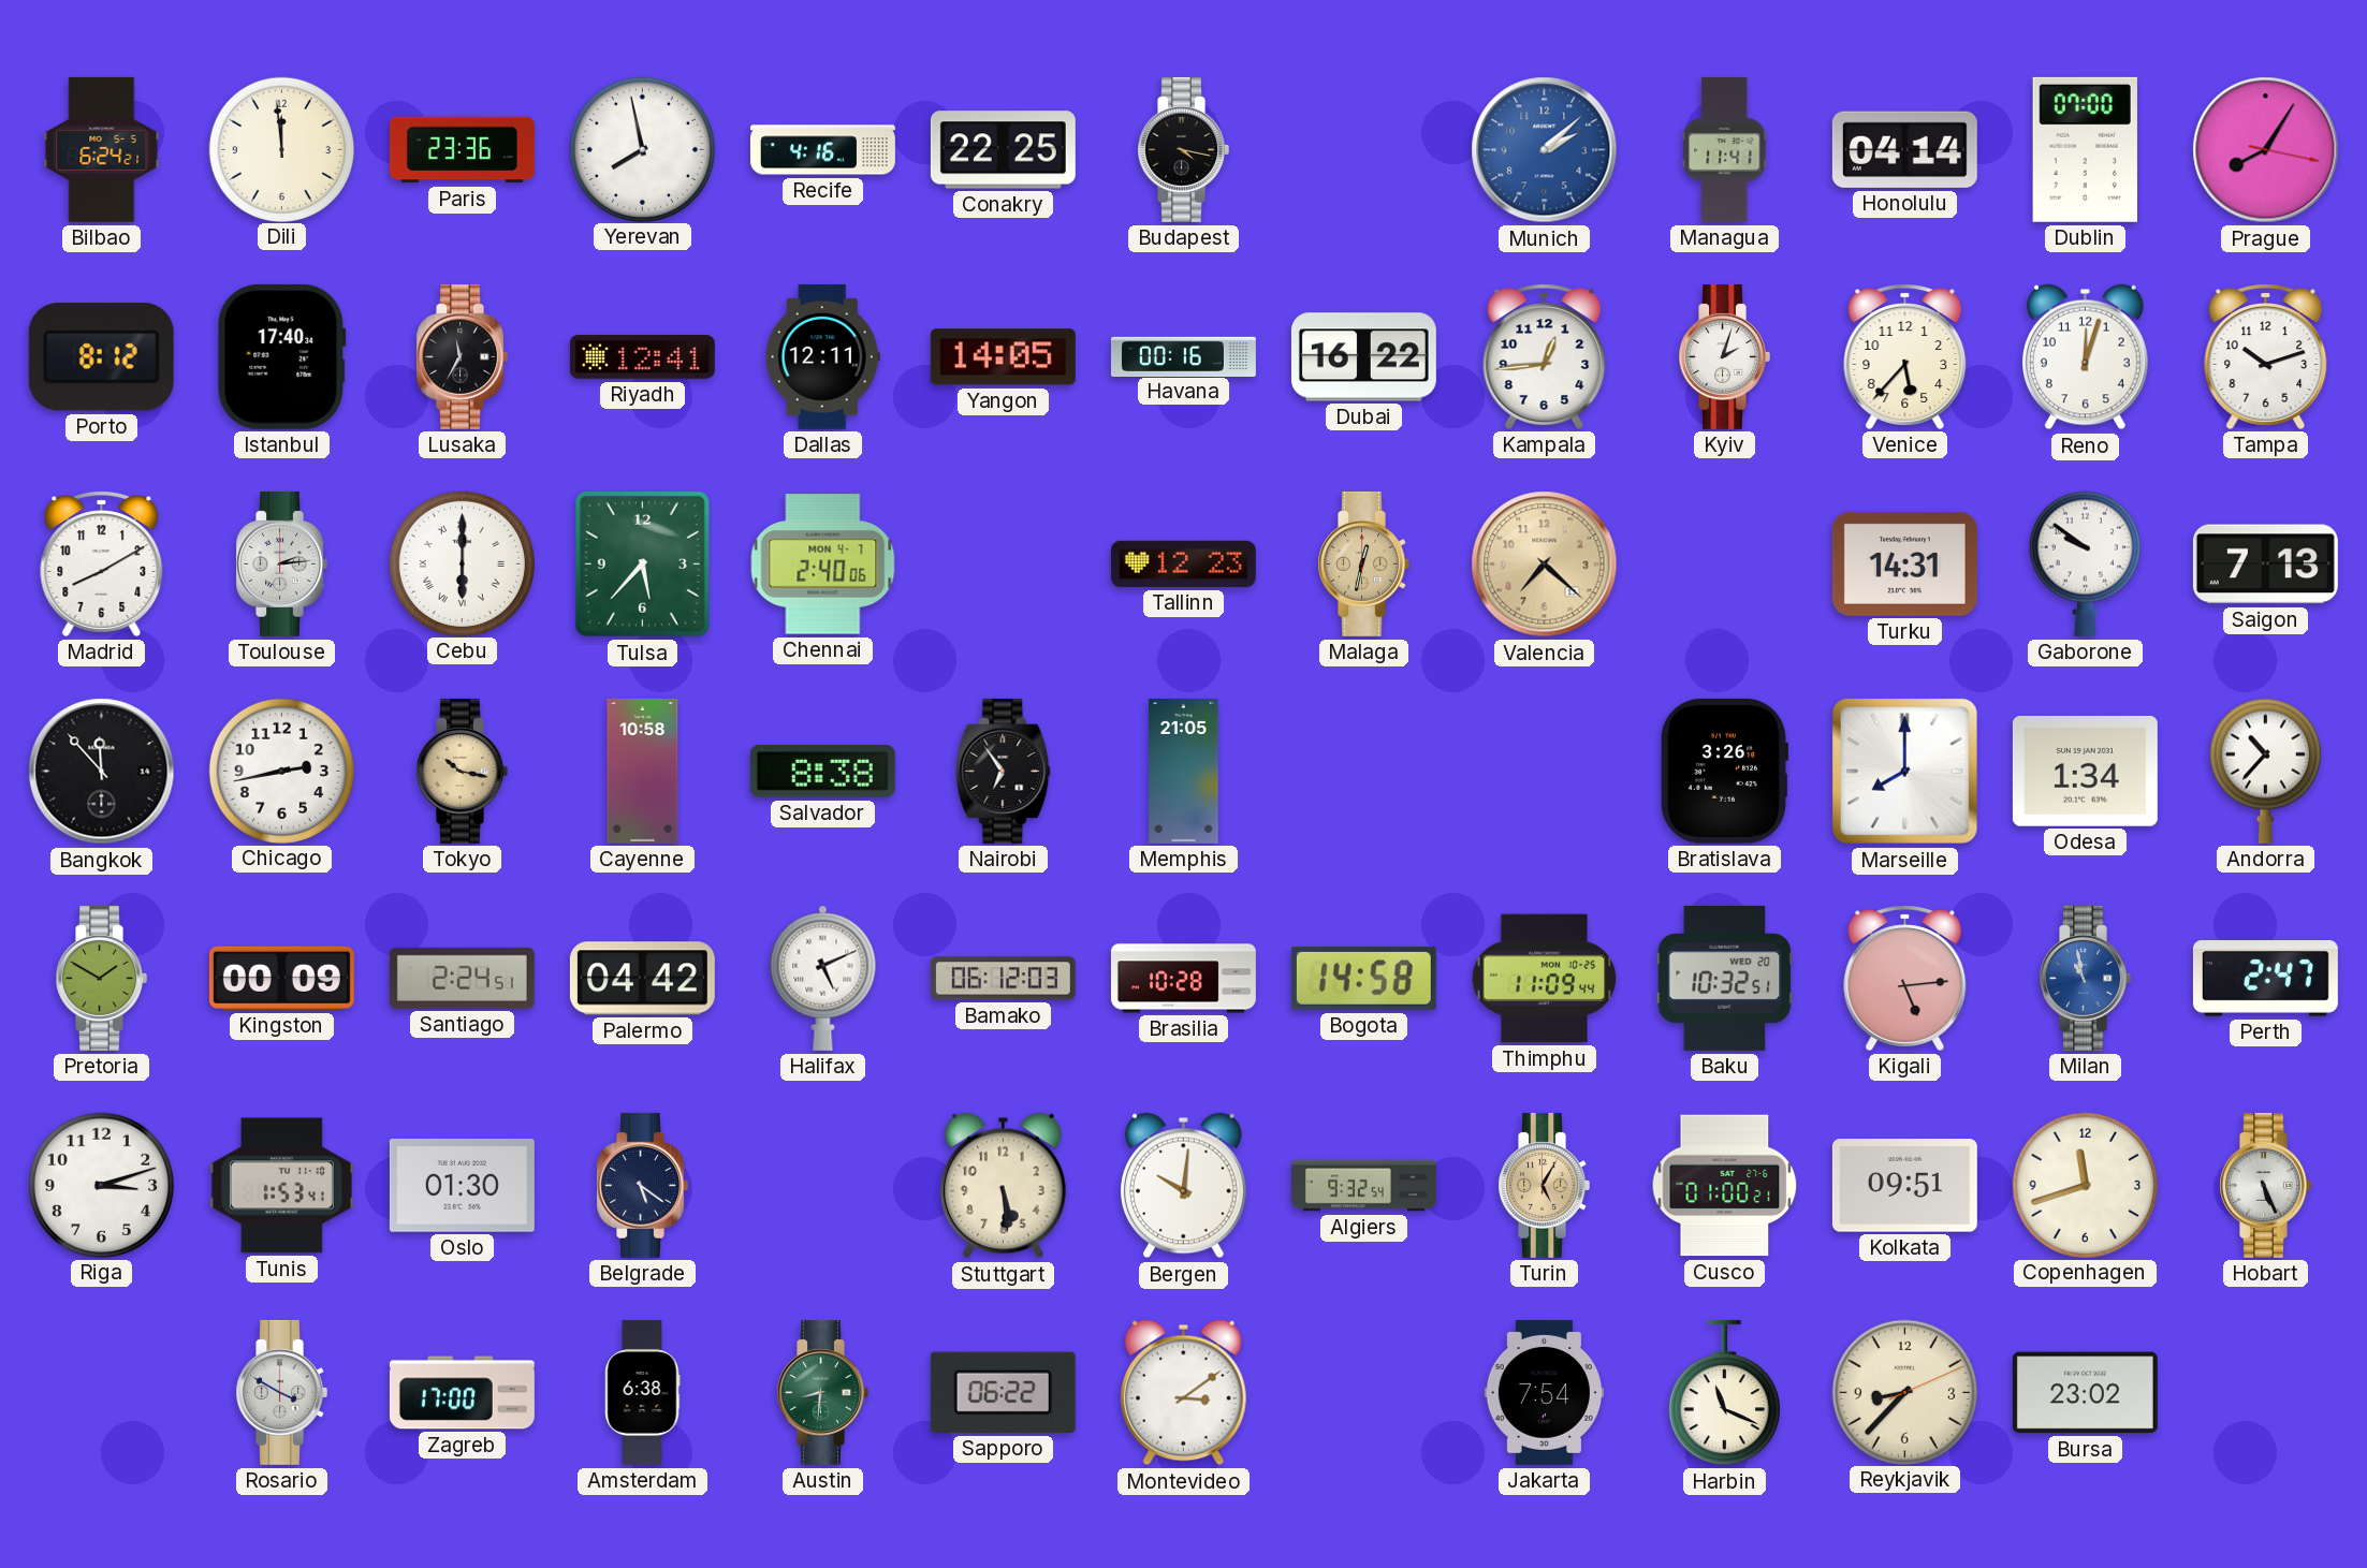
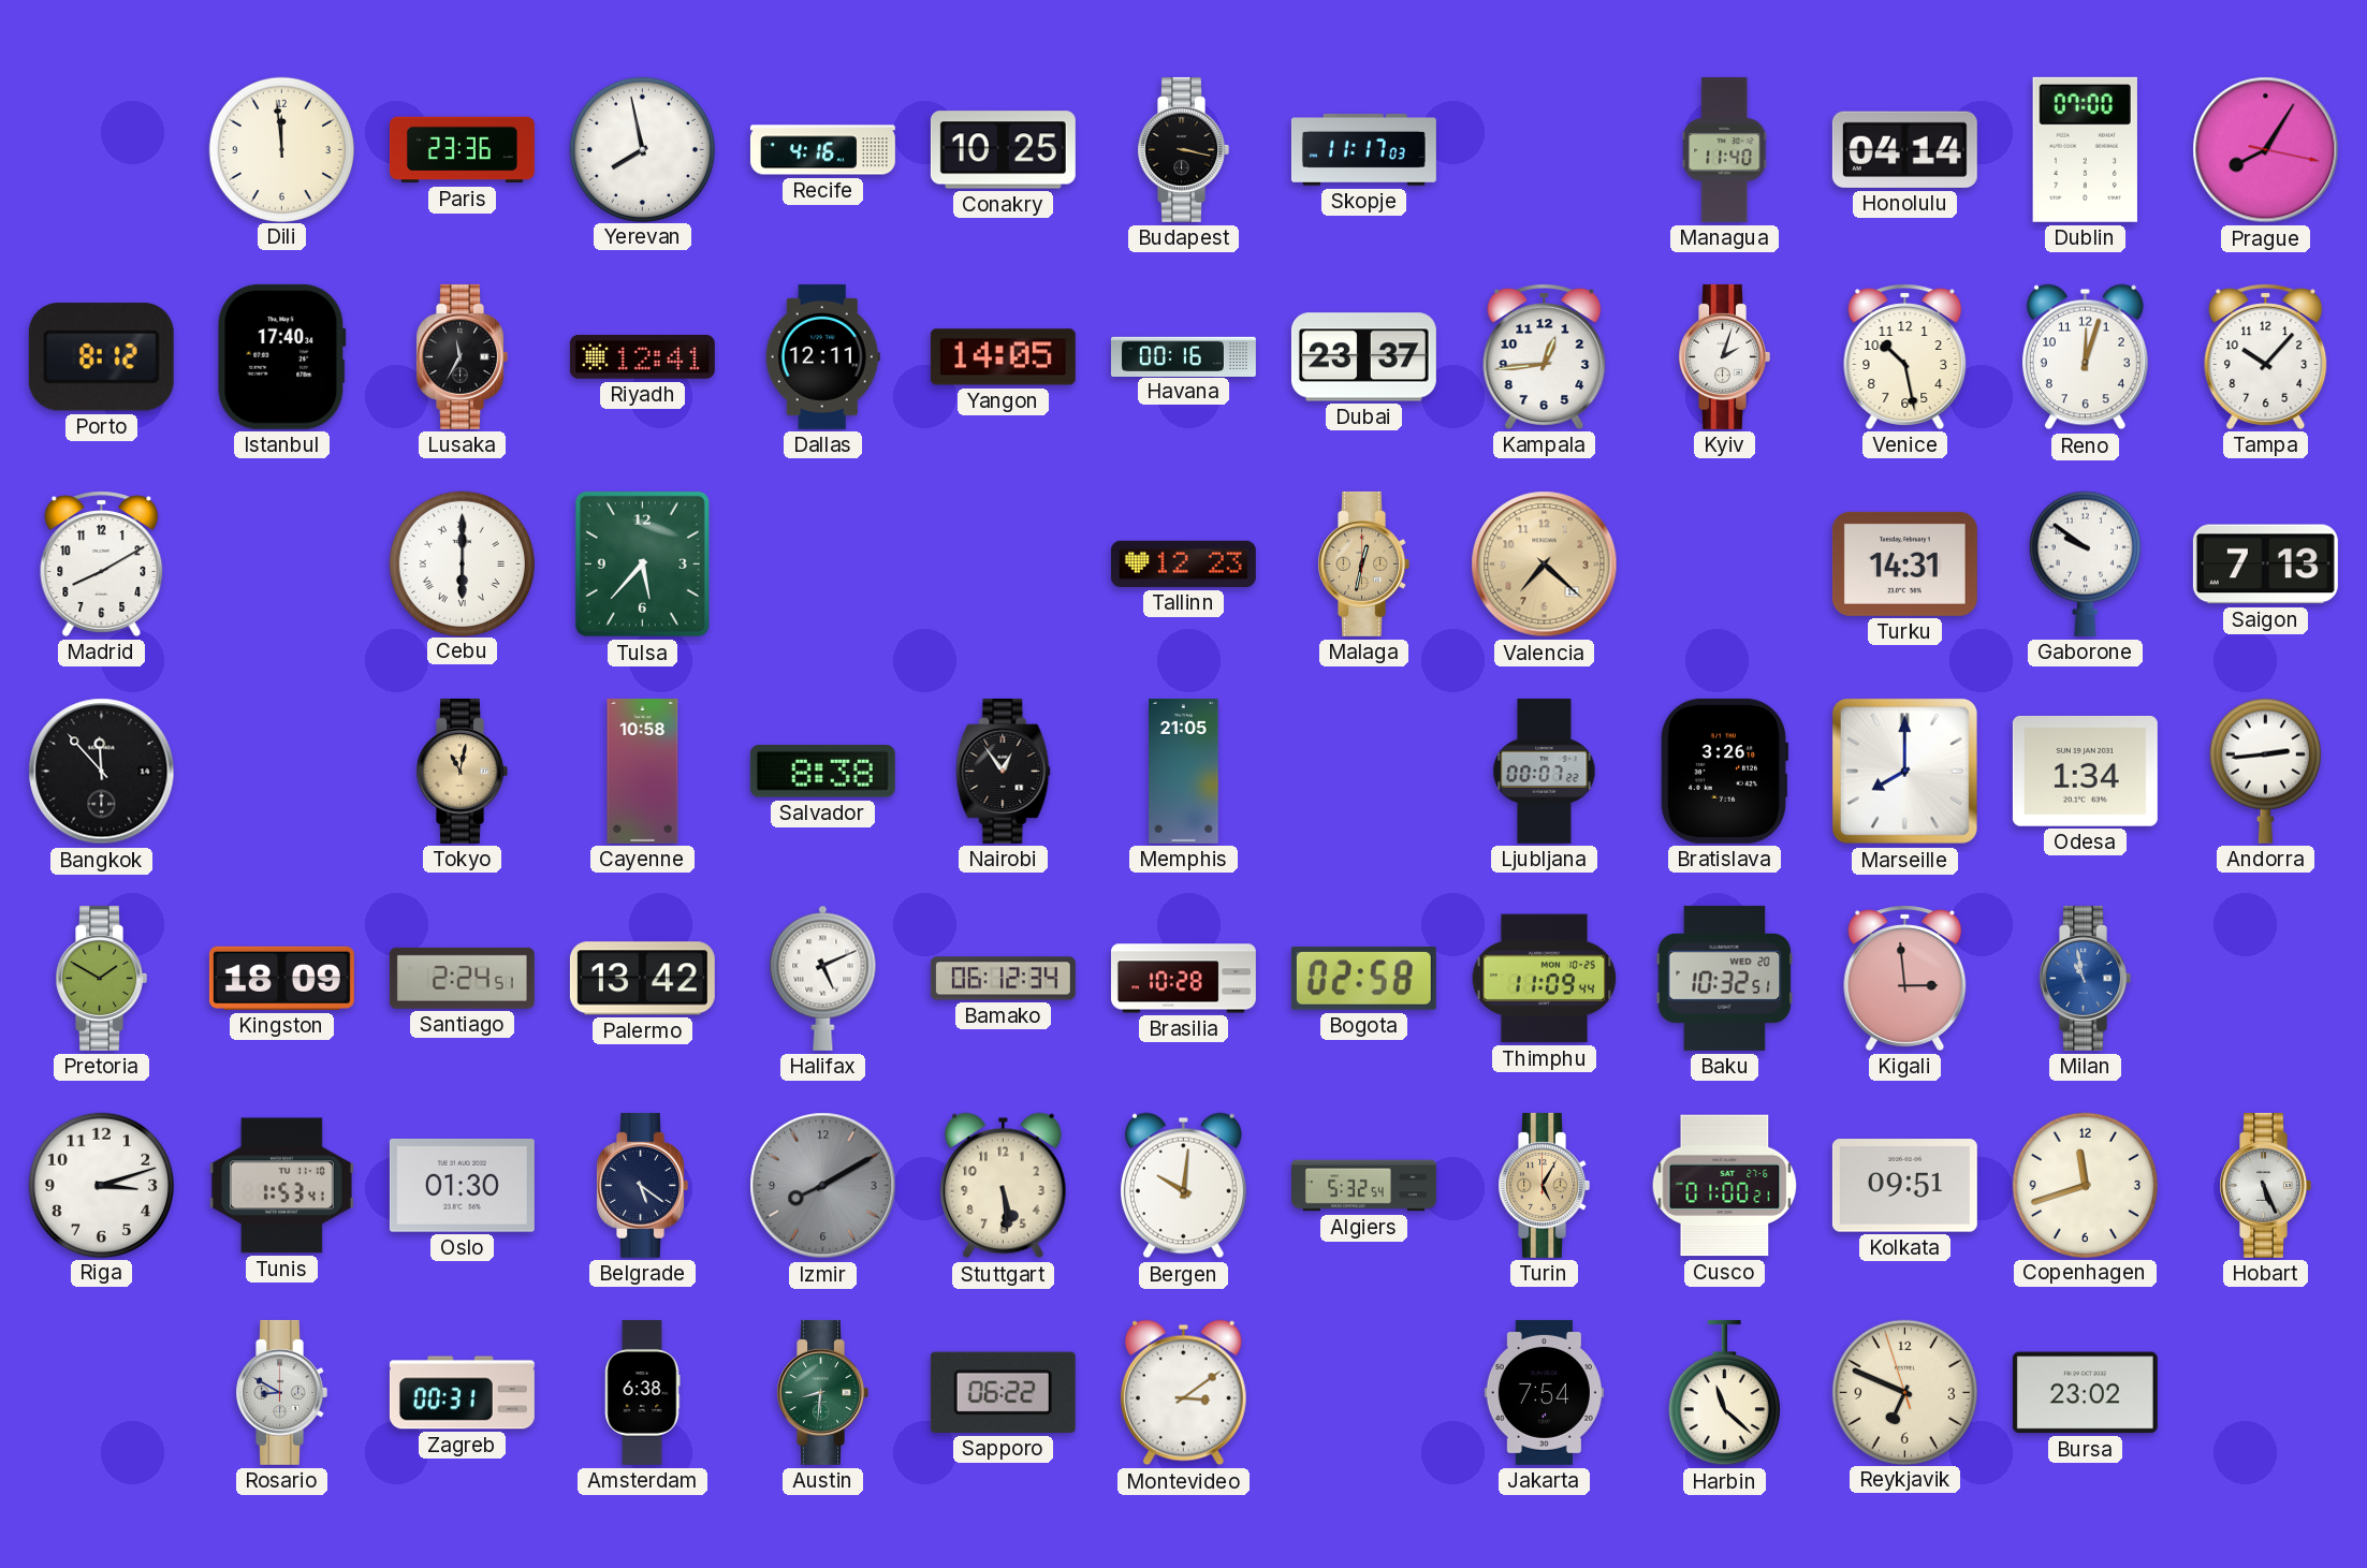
Bilbao: 6:24 -> none
Conakry: 22:25 -> 10:25
Budapest: 4:17 -> 3:17
Skopje: none -> 11:17
Munich: 2:08 -> none
Managua: 11:41 -> 11:40
Dubai: 16:22 -> 23:37
Venice: 5:37 -> 10:28
Tampa: 10:12 -> 10:07
Toulouse: 2:14 -> none
Chennai: 2:40 -> none
Chicago: 2:43 -> none
Tokyo: 10:17 -> 11:02
Nairobi: 6:54 -> 12:54
Ljubljana: none -> 00:07
Andorra: 10:37 -> 2:44
Kingston: 00:09 -> 18:09
Palermo: 04:42 -> 13:42
Bamako: 06:12:03 -> 06:12:34
Bogota: 14:58 -> 02:58
Kigali: 5:14 -> 2:59
Perth: 2:47 -> none
Izmir: none -> 8:10
Algiers: 9:32 -> 5:32
Rosario: 3:50 -> 8:50
Zagreb: 17:00 -> 00:31
Harbin: 11:19 -> 11:22
Reykjavik: 8:37 -> 6:48
